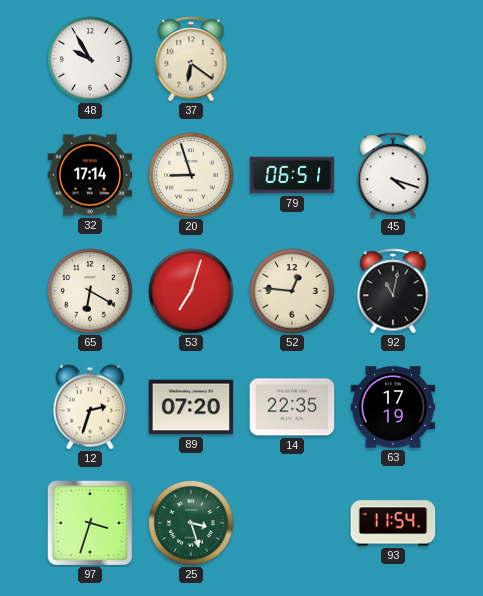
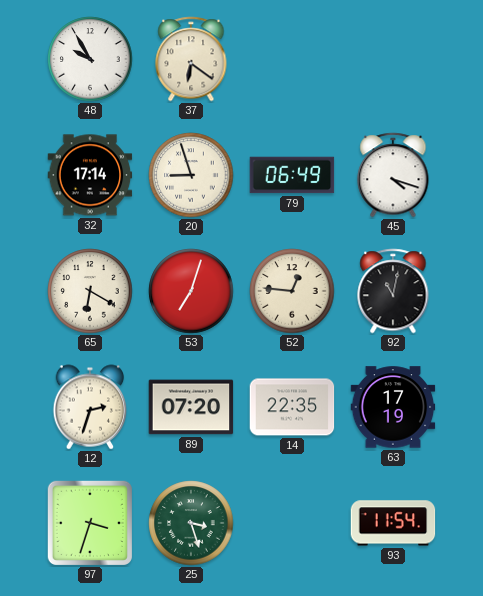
79: 06:51 -> 06:49
